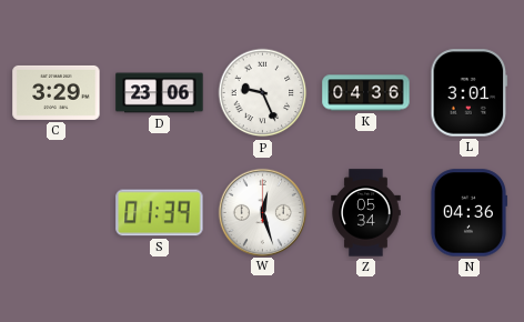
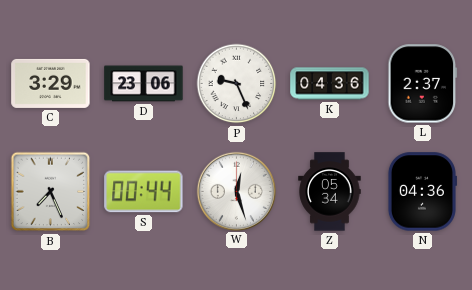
L: 3:01 -> 2:37
B: none -> 7:26
S: 01:39 -> 00:44
